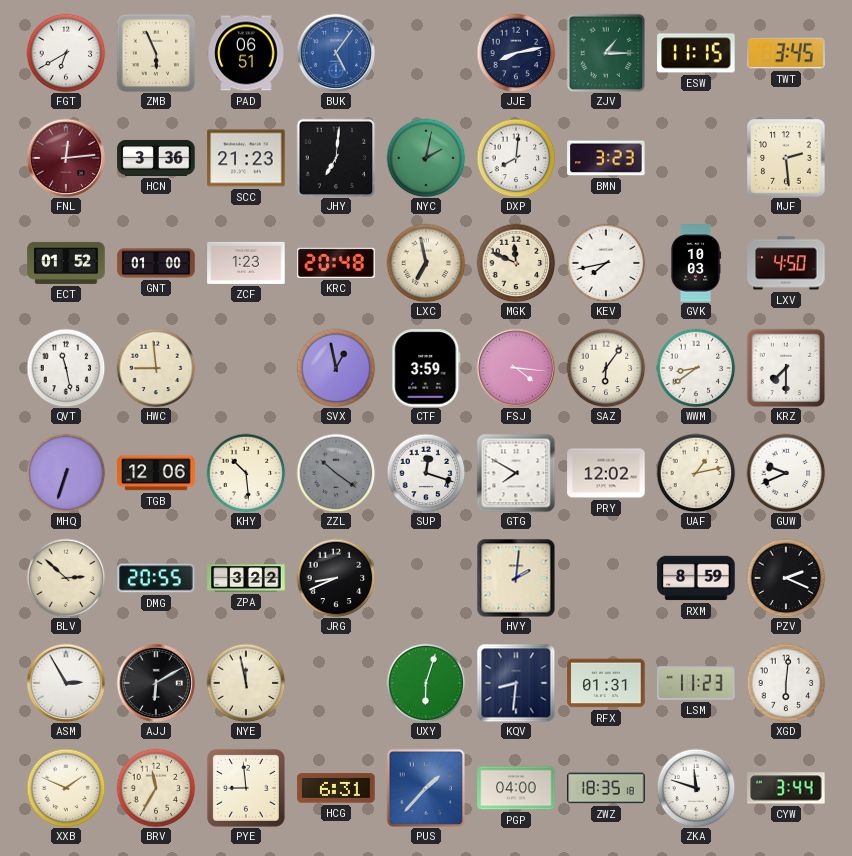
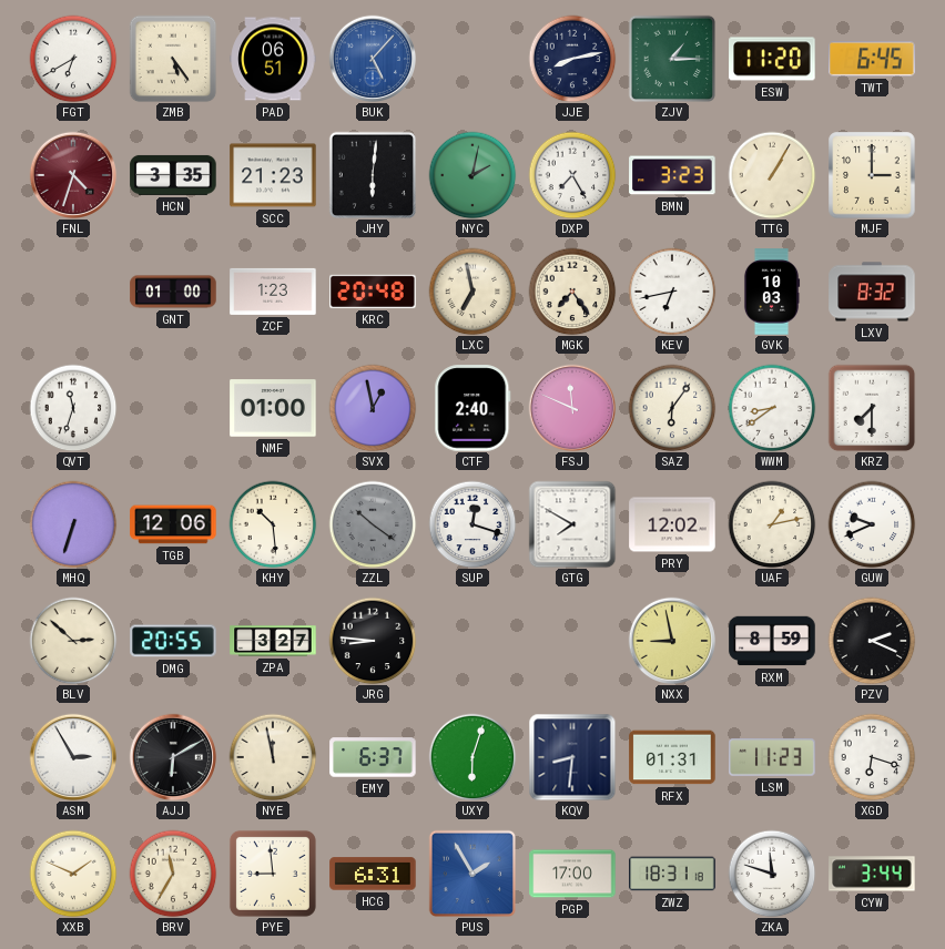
ZMB: 5:56 -> 5:24
BUK: 5:06 -> 5:07
ESW: 11:15 -> 11:20
TWT: 3:45 -> 6:45
FNL: 12:14 -> 4:33
HCN: 3:36 -> 3:35
JHY: 7:01 -> 6:01
DXP: 8:01 -> 7:25
TTG: none -> 1:05
MJF: 2:29 -> 3:00
ECT: 01:52 -> none
MGK: 11:49 -> 7:24
KEV: 7:43 -> 6:43
LXV: 4:50 -> 8:32
QVT: 11:28 -> 11:33
HWC: 8:59 -> none
NMF: none -> 01:00
CTF: 3:59 -> 2:40
FSJ: 4:16 -> 11:49
ZPA: 3:22 -> 3:27
JRG: 8:41 -> 8:46
HVY: 2:01 -> none
NXX: none -> 8:58
EMY: none -> 6:37
XGD: 6:01 -> 6:18
PUS: 1:37 -> 1:55
PGP: 04:00 -> 17:00
ZWZ: 18:35 -> 18:31
